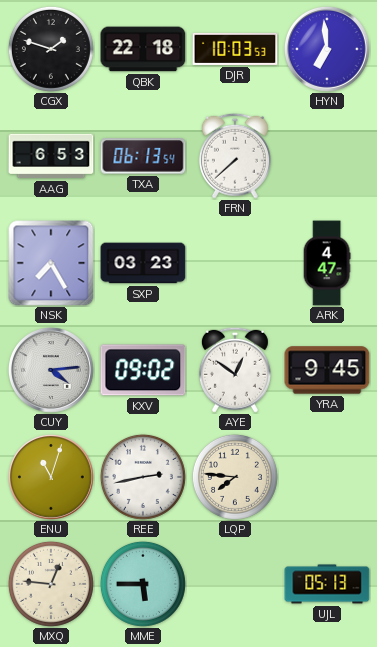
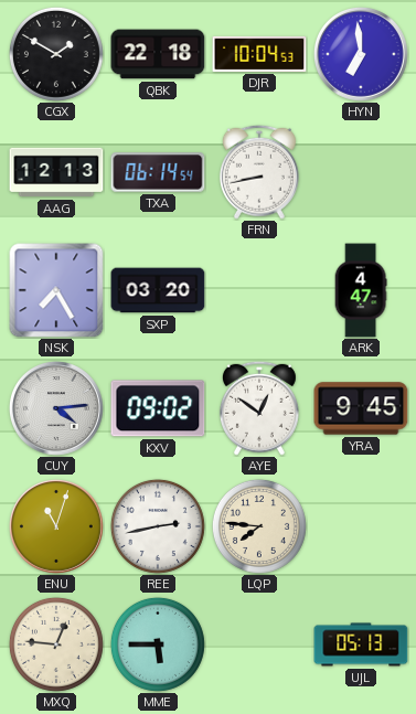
CGX: 1:48 -> 1:50
DJR: 10:03 -> 10:04
AAG: 6:53 -> 12:13
TXA: 06:13 -> 06:14
FRN: 7:38 -> 8:43
SXP: 03:23 -> 03:20
